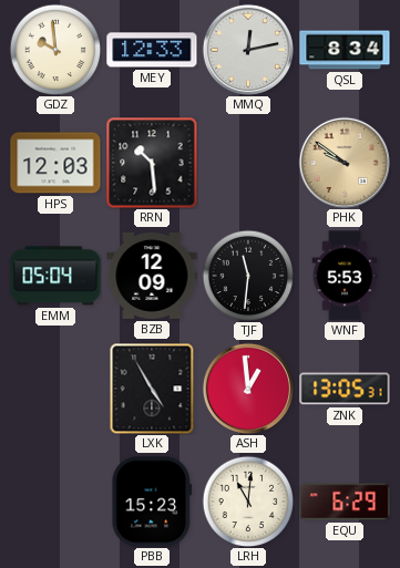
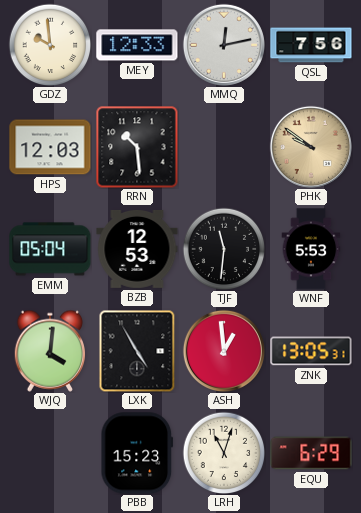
QSL: 8:34 -> 7:56
BZB: 12:09 -> 12:53
WJQ: none -> 4:01
LRH: 11:01 -> 11:03
